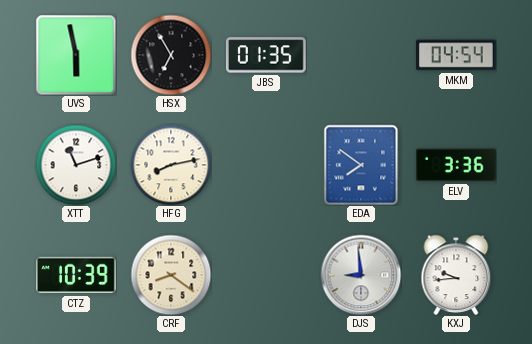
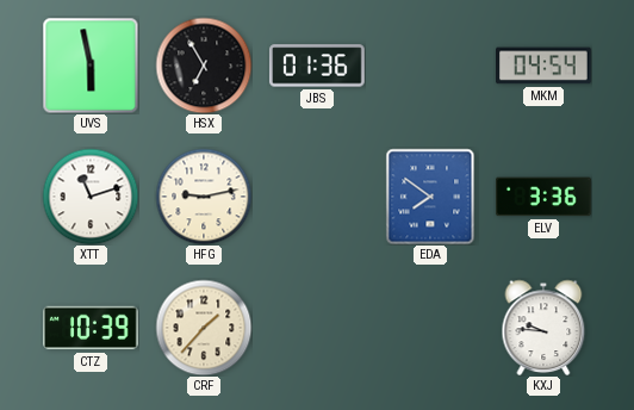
JBS: 01:35 -> 01:36
HFG: 8:13 -> 9:13
CRF: 8:21 -> 1:37
DJS: 8:59 -> none
KXJ: 9:44 -> 9:46
